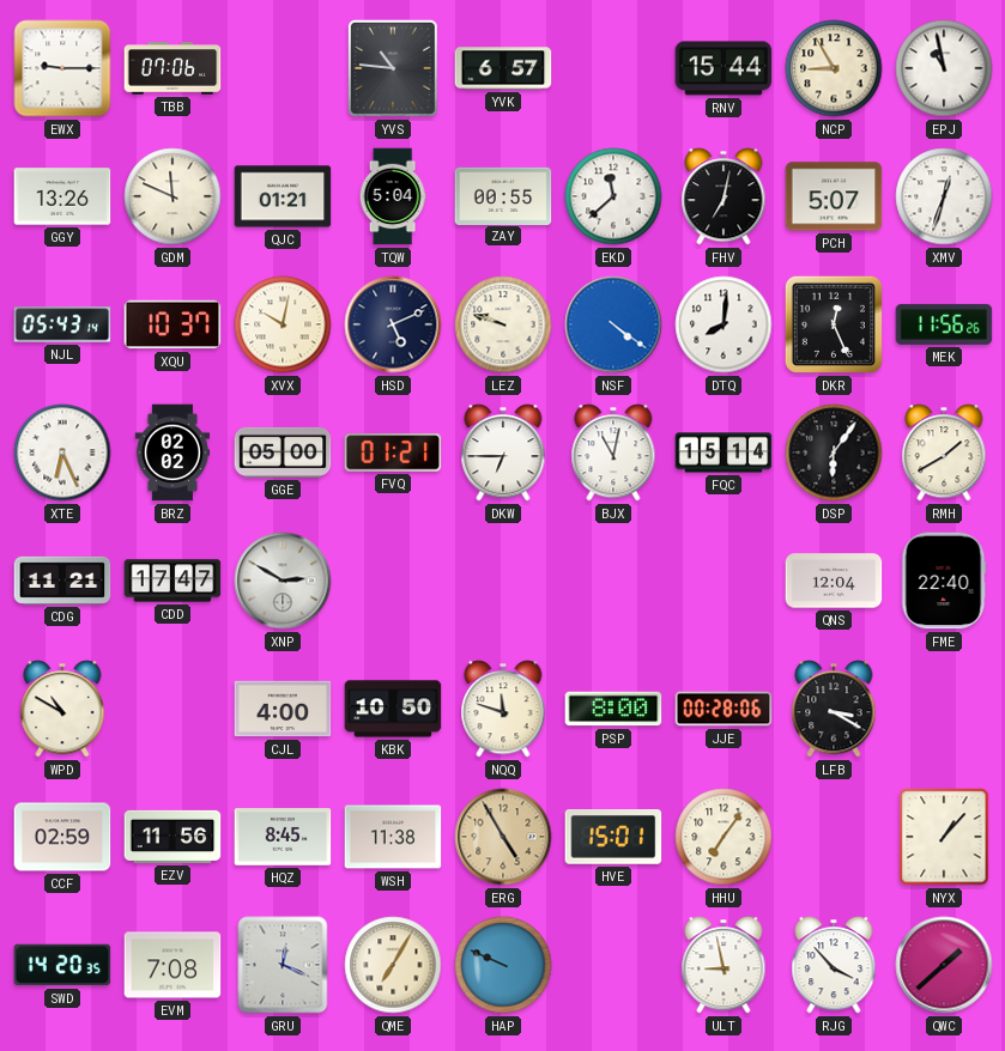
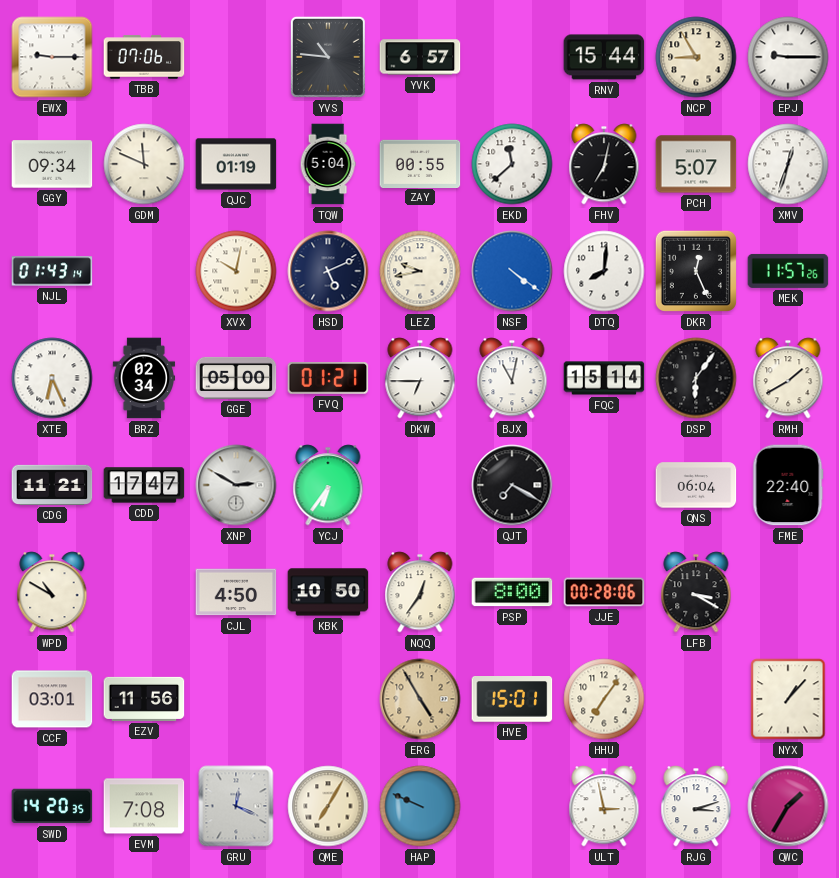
EPJ: 10:58 -> 9:15
GGY: 13:26 -> 09:34
QJC: 01:21 -> 01:19
NJL: 05:43 -> 01:43
XQU: 10:37 -> none
LEZ: 9:48 -> 9:43
MEK: 11:56 -> 11:57
BRZ: 02:02 -> 02:34
YCJ: none -> 6:36
QJT: none -> 7:20
QNS: 12:04 -> 06:04
CJL: 4:00 -> 4:50
NQQ: 11:48 -> 12:36
CCF: 02:59 -> 03:01
HQZ: 8:45 -> none
WSH: 11:38 -> none
ULT: 8:58 -> 2:58
RJG: 3:53 -> 3:12
QWC: 1:38 -> 1:35
